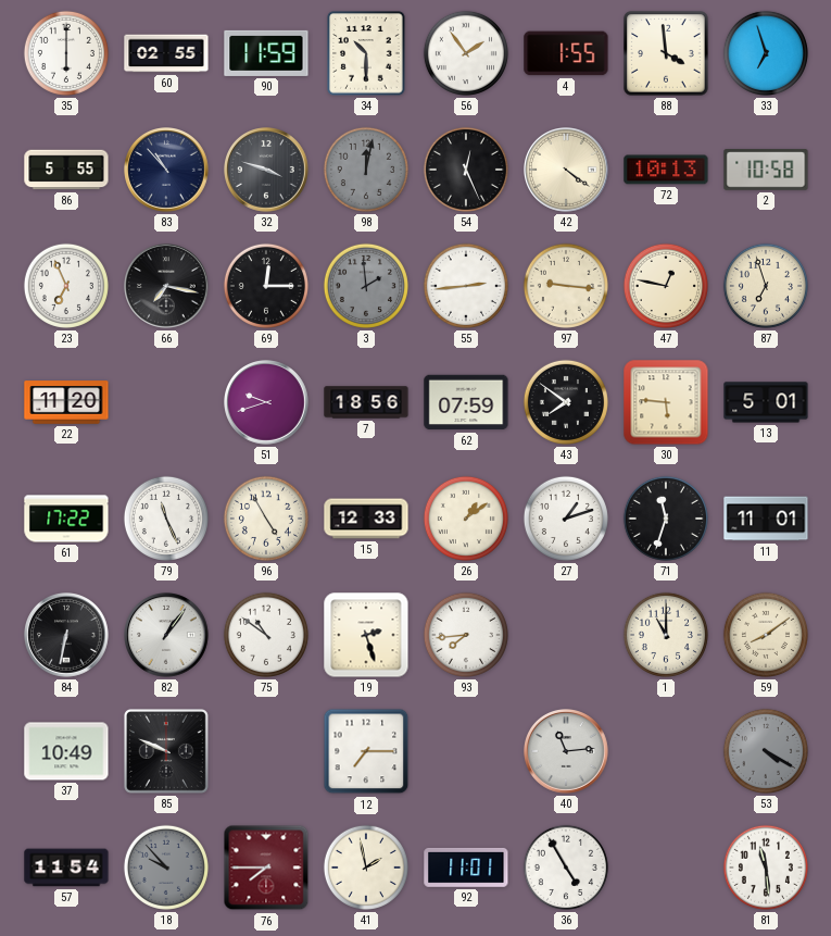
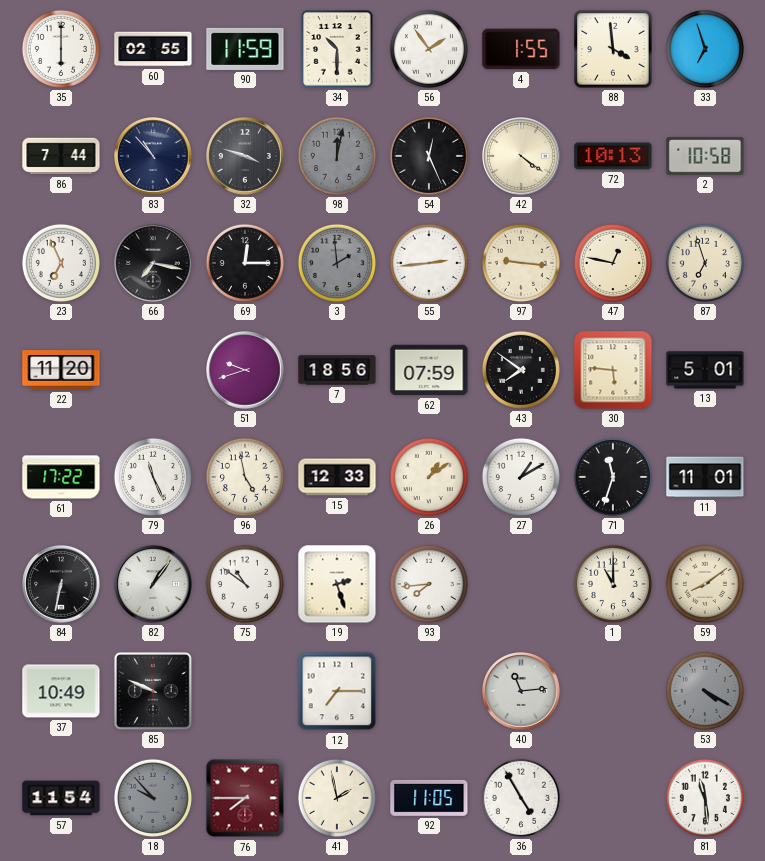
86: 5:55 -> 7:44
96: 4:55 -> 4:58
27: 1:12 -> 1:10
92: 11:01 -> 11:05
